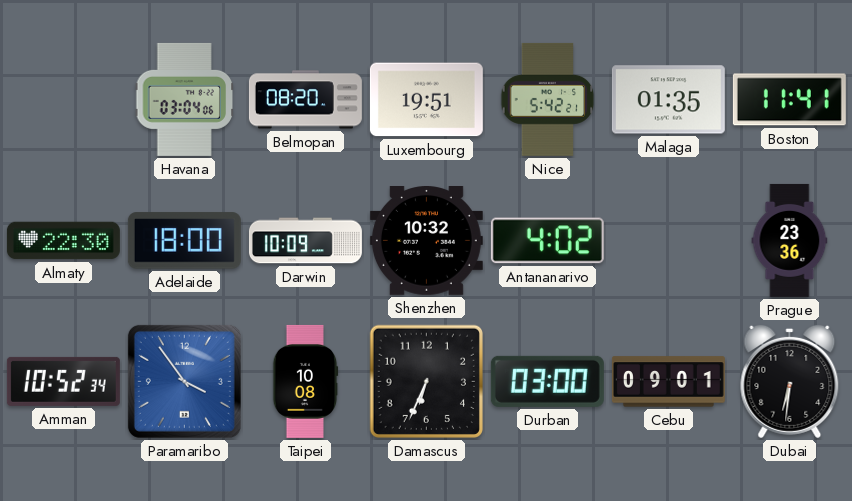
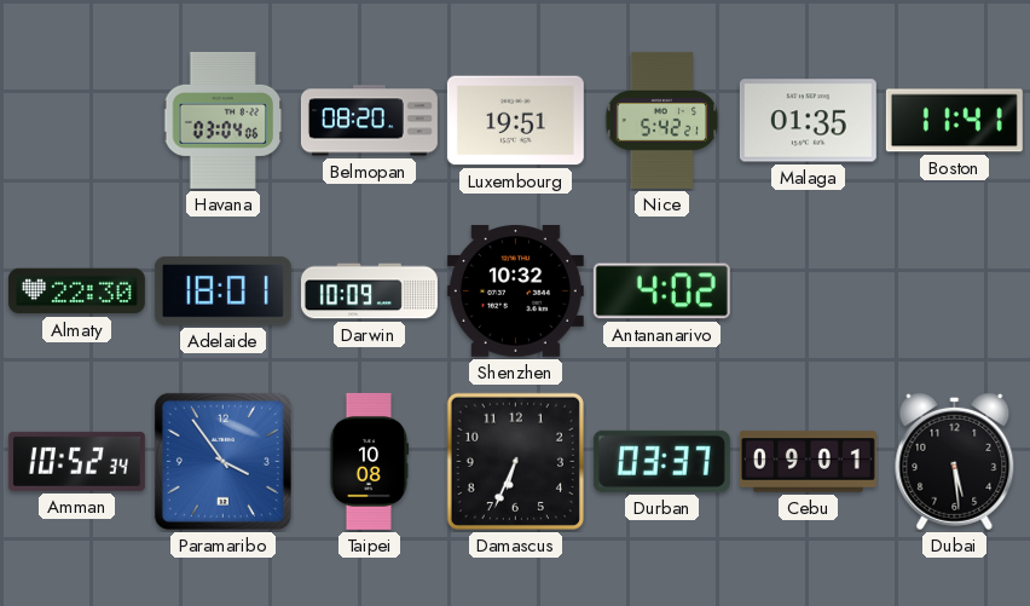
Adelaide: 18:00 -> 18:01
Prague: 23:36 -> none
Durban: 03:00 -> 03:37
Dubai: 6:31 -> 5:29
